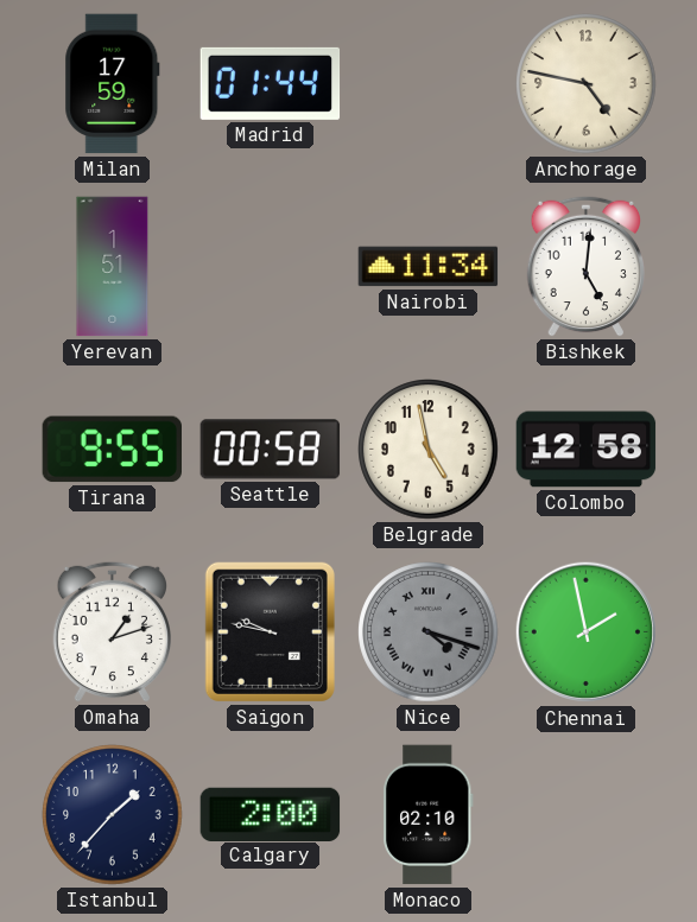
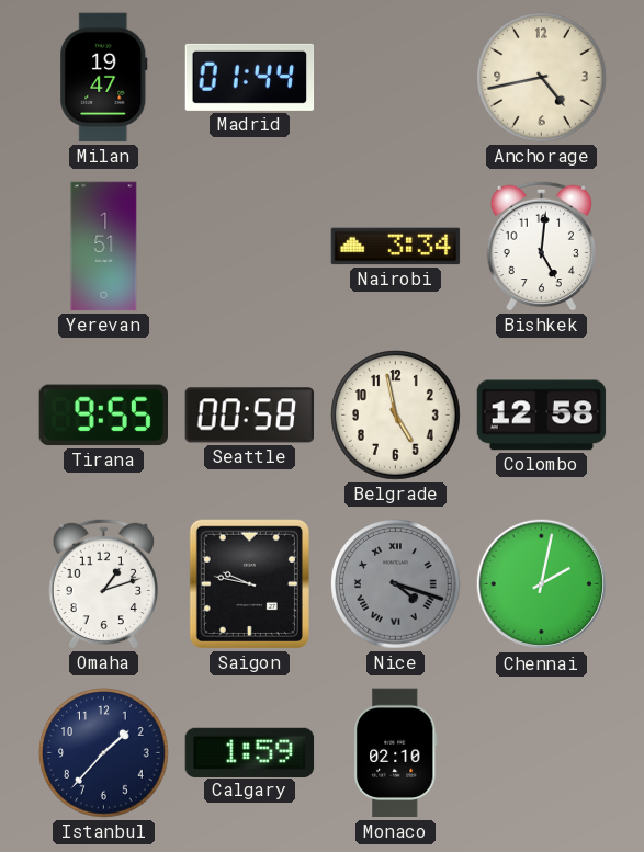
Milan: 17:59 -> 19:47
Anchorage: 4:47 -> 4:43
Nairobi: 11:34 -> 3:34
Chennai: 1:58 -> 2:02
Calgary: 2:00 -> 1:59
